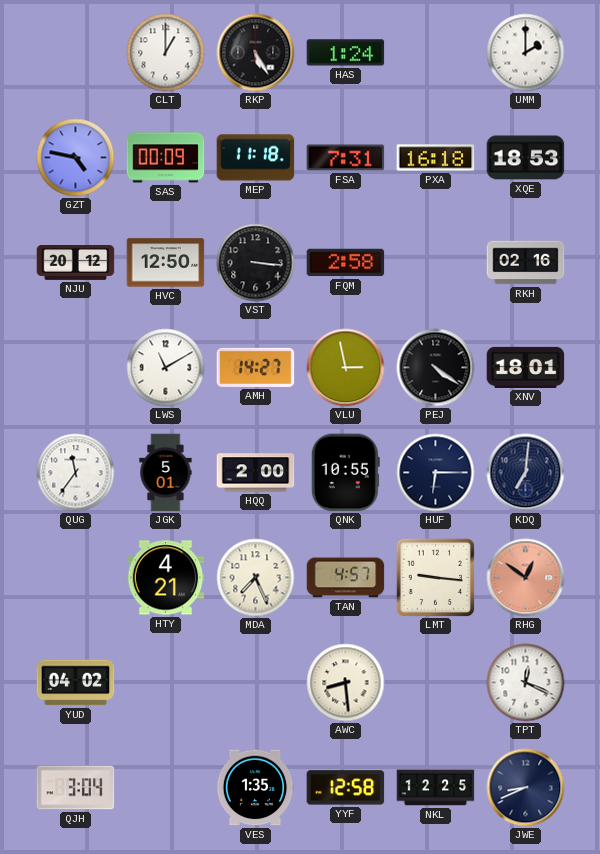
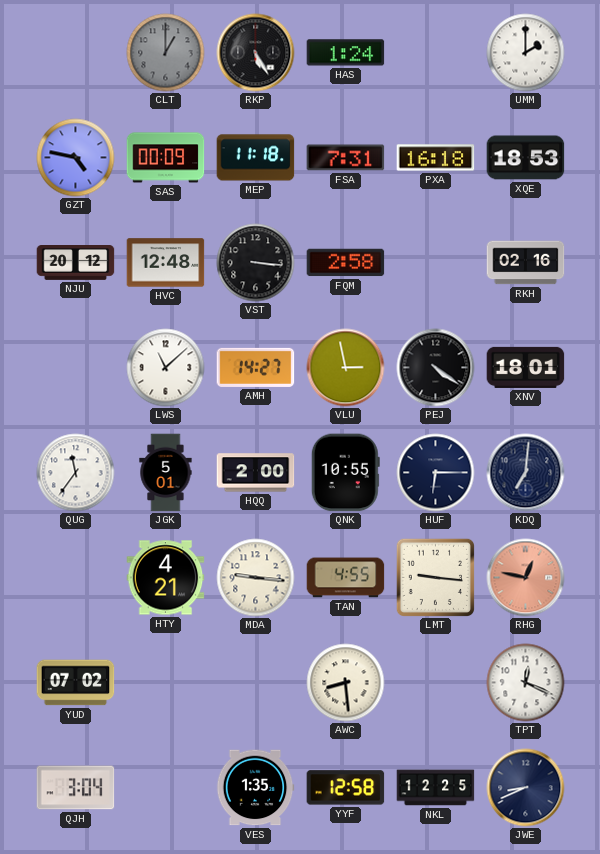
CLT dial: white -> grey
HVC: 12:50 -> 12:48
LWS: 11:10 -> 11:08
MDA: 7:26 -> 9:16
TAN: 4:57 -> 4:55
RHG: 12:51 -> 12:47
YUD: 04:02 -> 07:02
